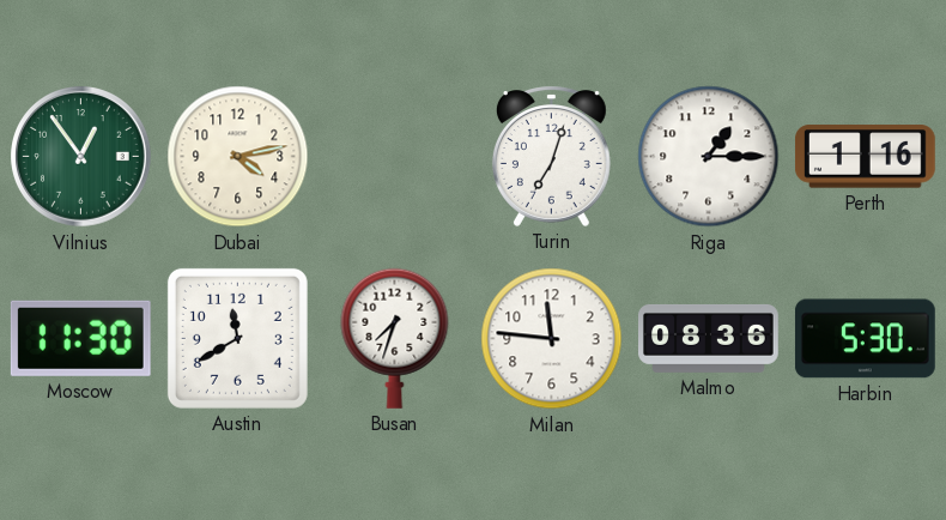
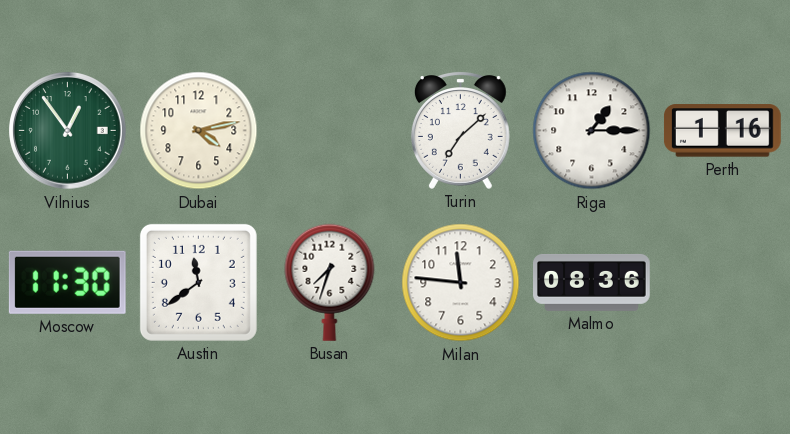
Turin: 7:03 -> 7:08
Austin: 11:40 -> 11:39
Harbin: 5:30 -> none
